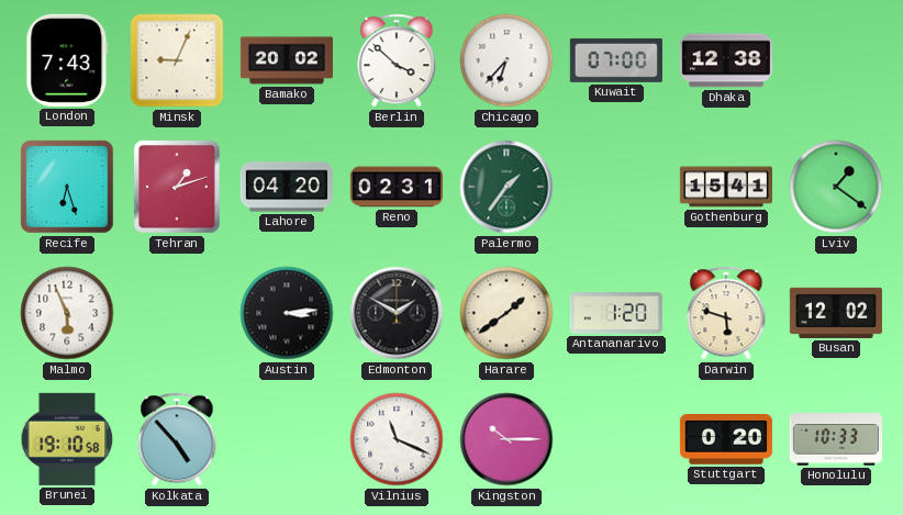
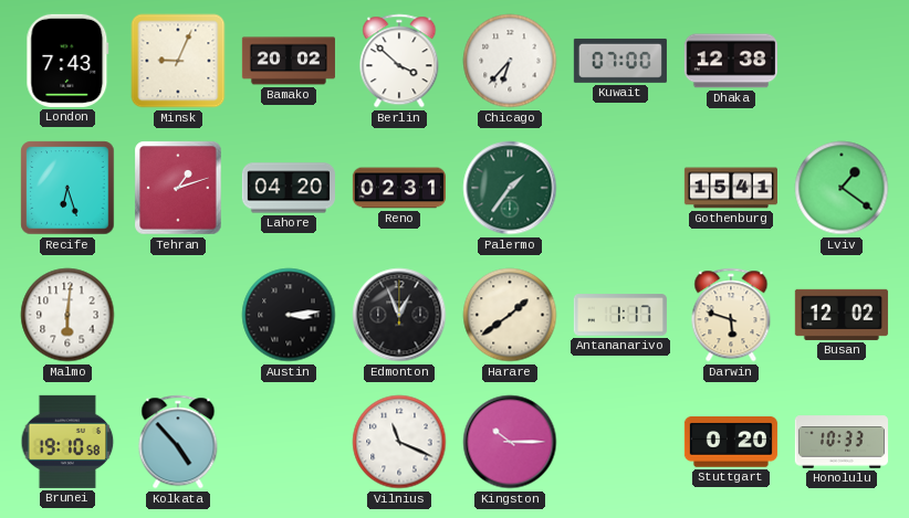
Malmo: 5:56 -> 6:01
Edmonton: 1:50 -> 12:56
Antananarivo: 1:20 -> 1:17
